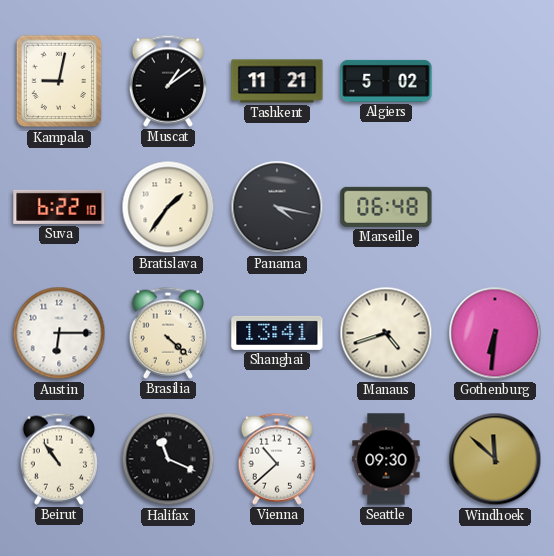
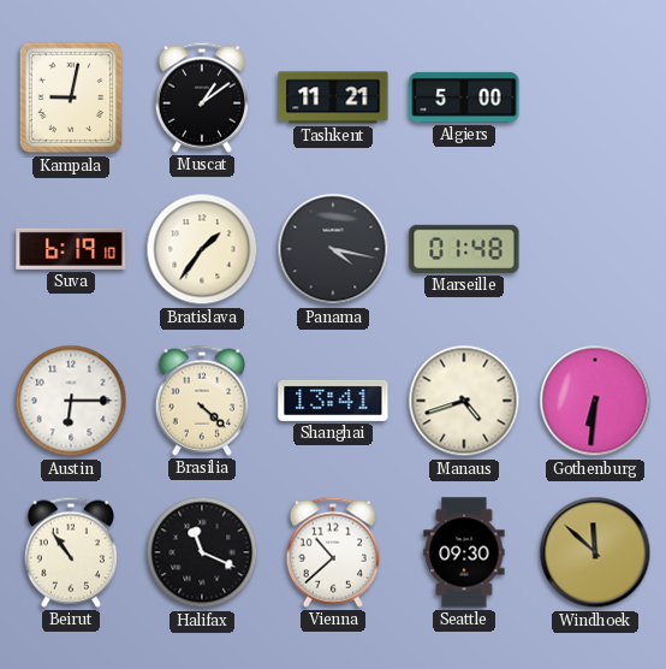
Algiers: 5:02 -> 5:00
Suva: 6:22 -> 6:19
Marseille: 06:48 -> 01:48
